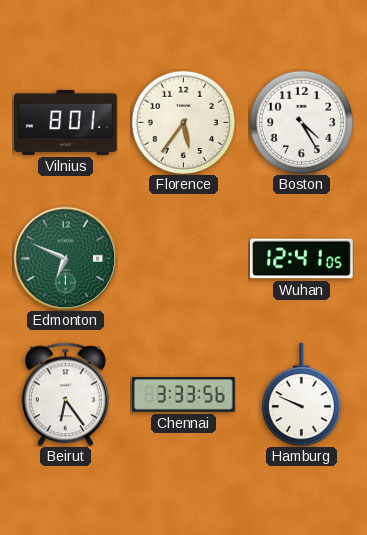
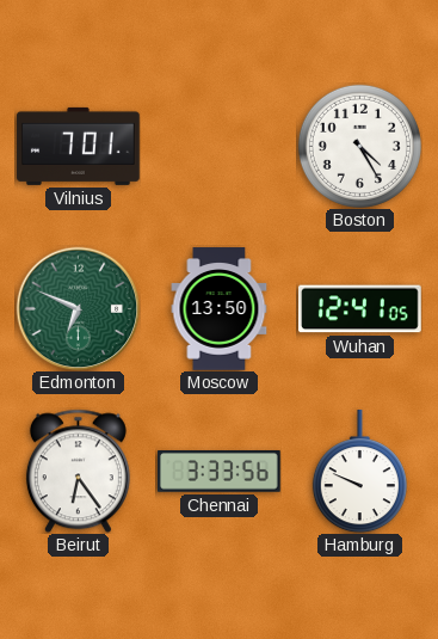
Vilnius: 8:01 -> 7:01
Florence: 5:36 -> none
Moscow: none -> 13:50
